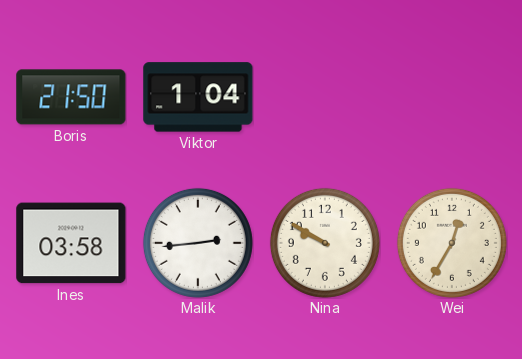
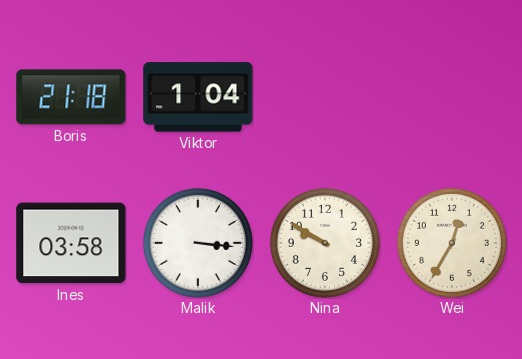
Boris: 21:50 -> 21:18
Malik: 2:44 -> 3:16
